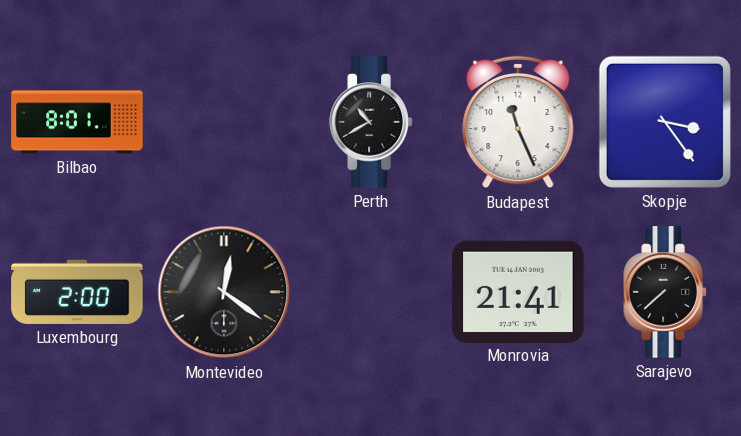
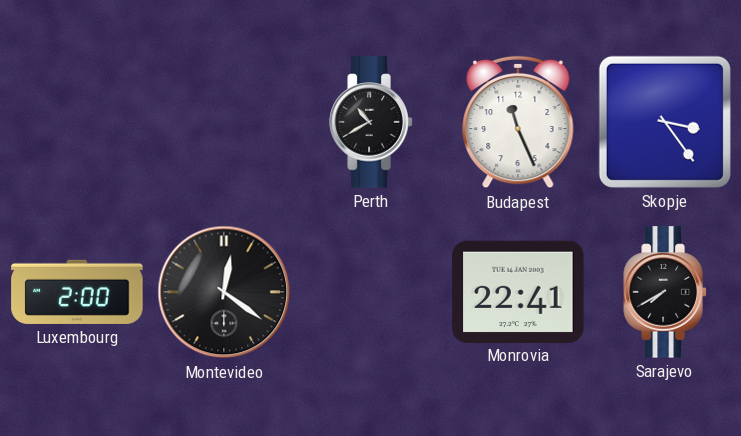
Bilbao: 8:01 -> none
Monrovia: 21:41 -> 22:41
Sarajevo: 7:38 -> 7:40
